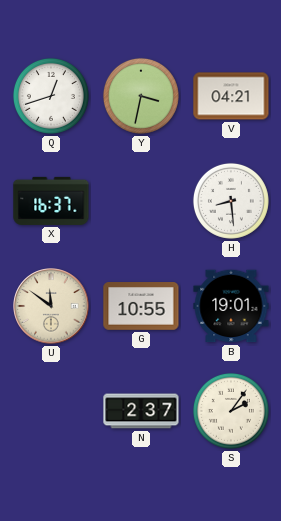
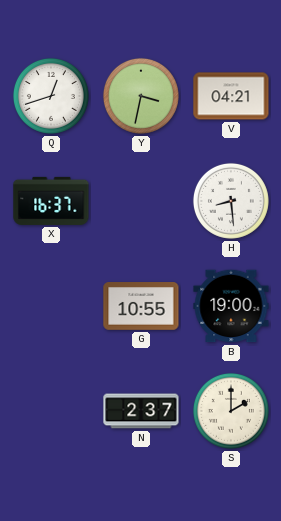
U: 11:51 -> none
B: 19:01 -> 19:00
S: 2:06 -> 2:00
